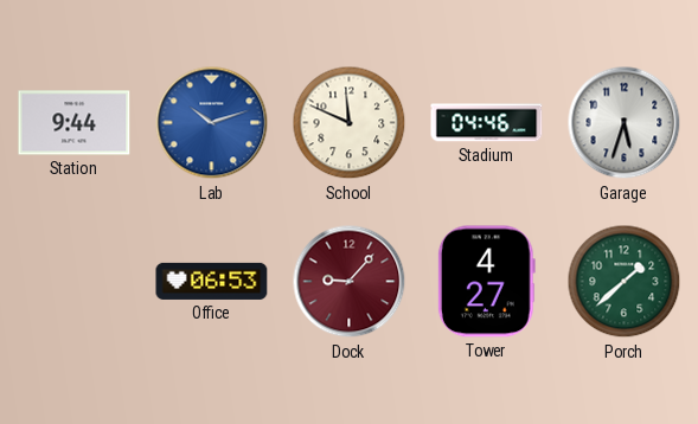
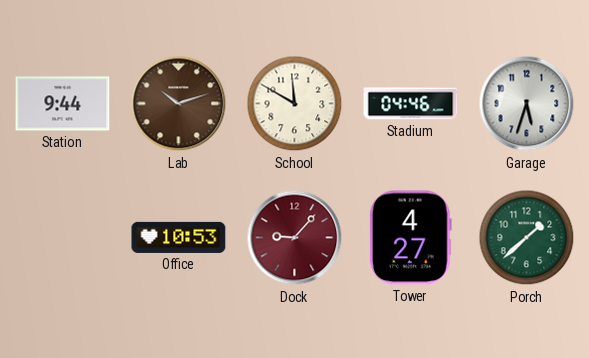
Lab dial: blue -> brown
School: 11:49 -> 11:50
Office: 06:53 -> 10:53
